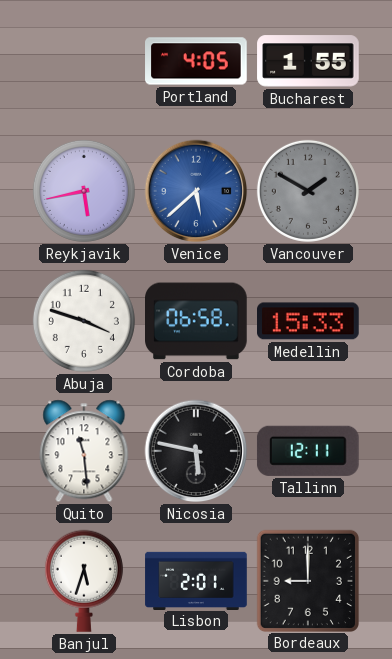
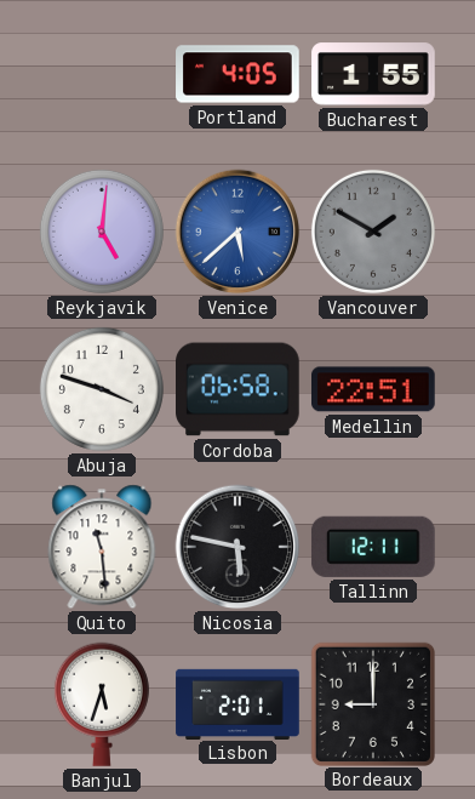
Reykjavik: 5:43 -> 5:01
Medellin: 15:33 -> 22:51
